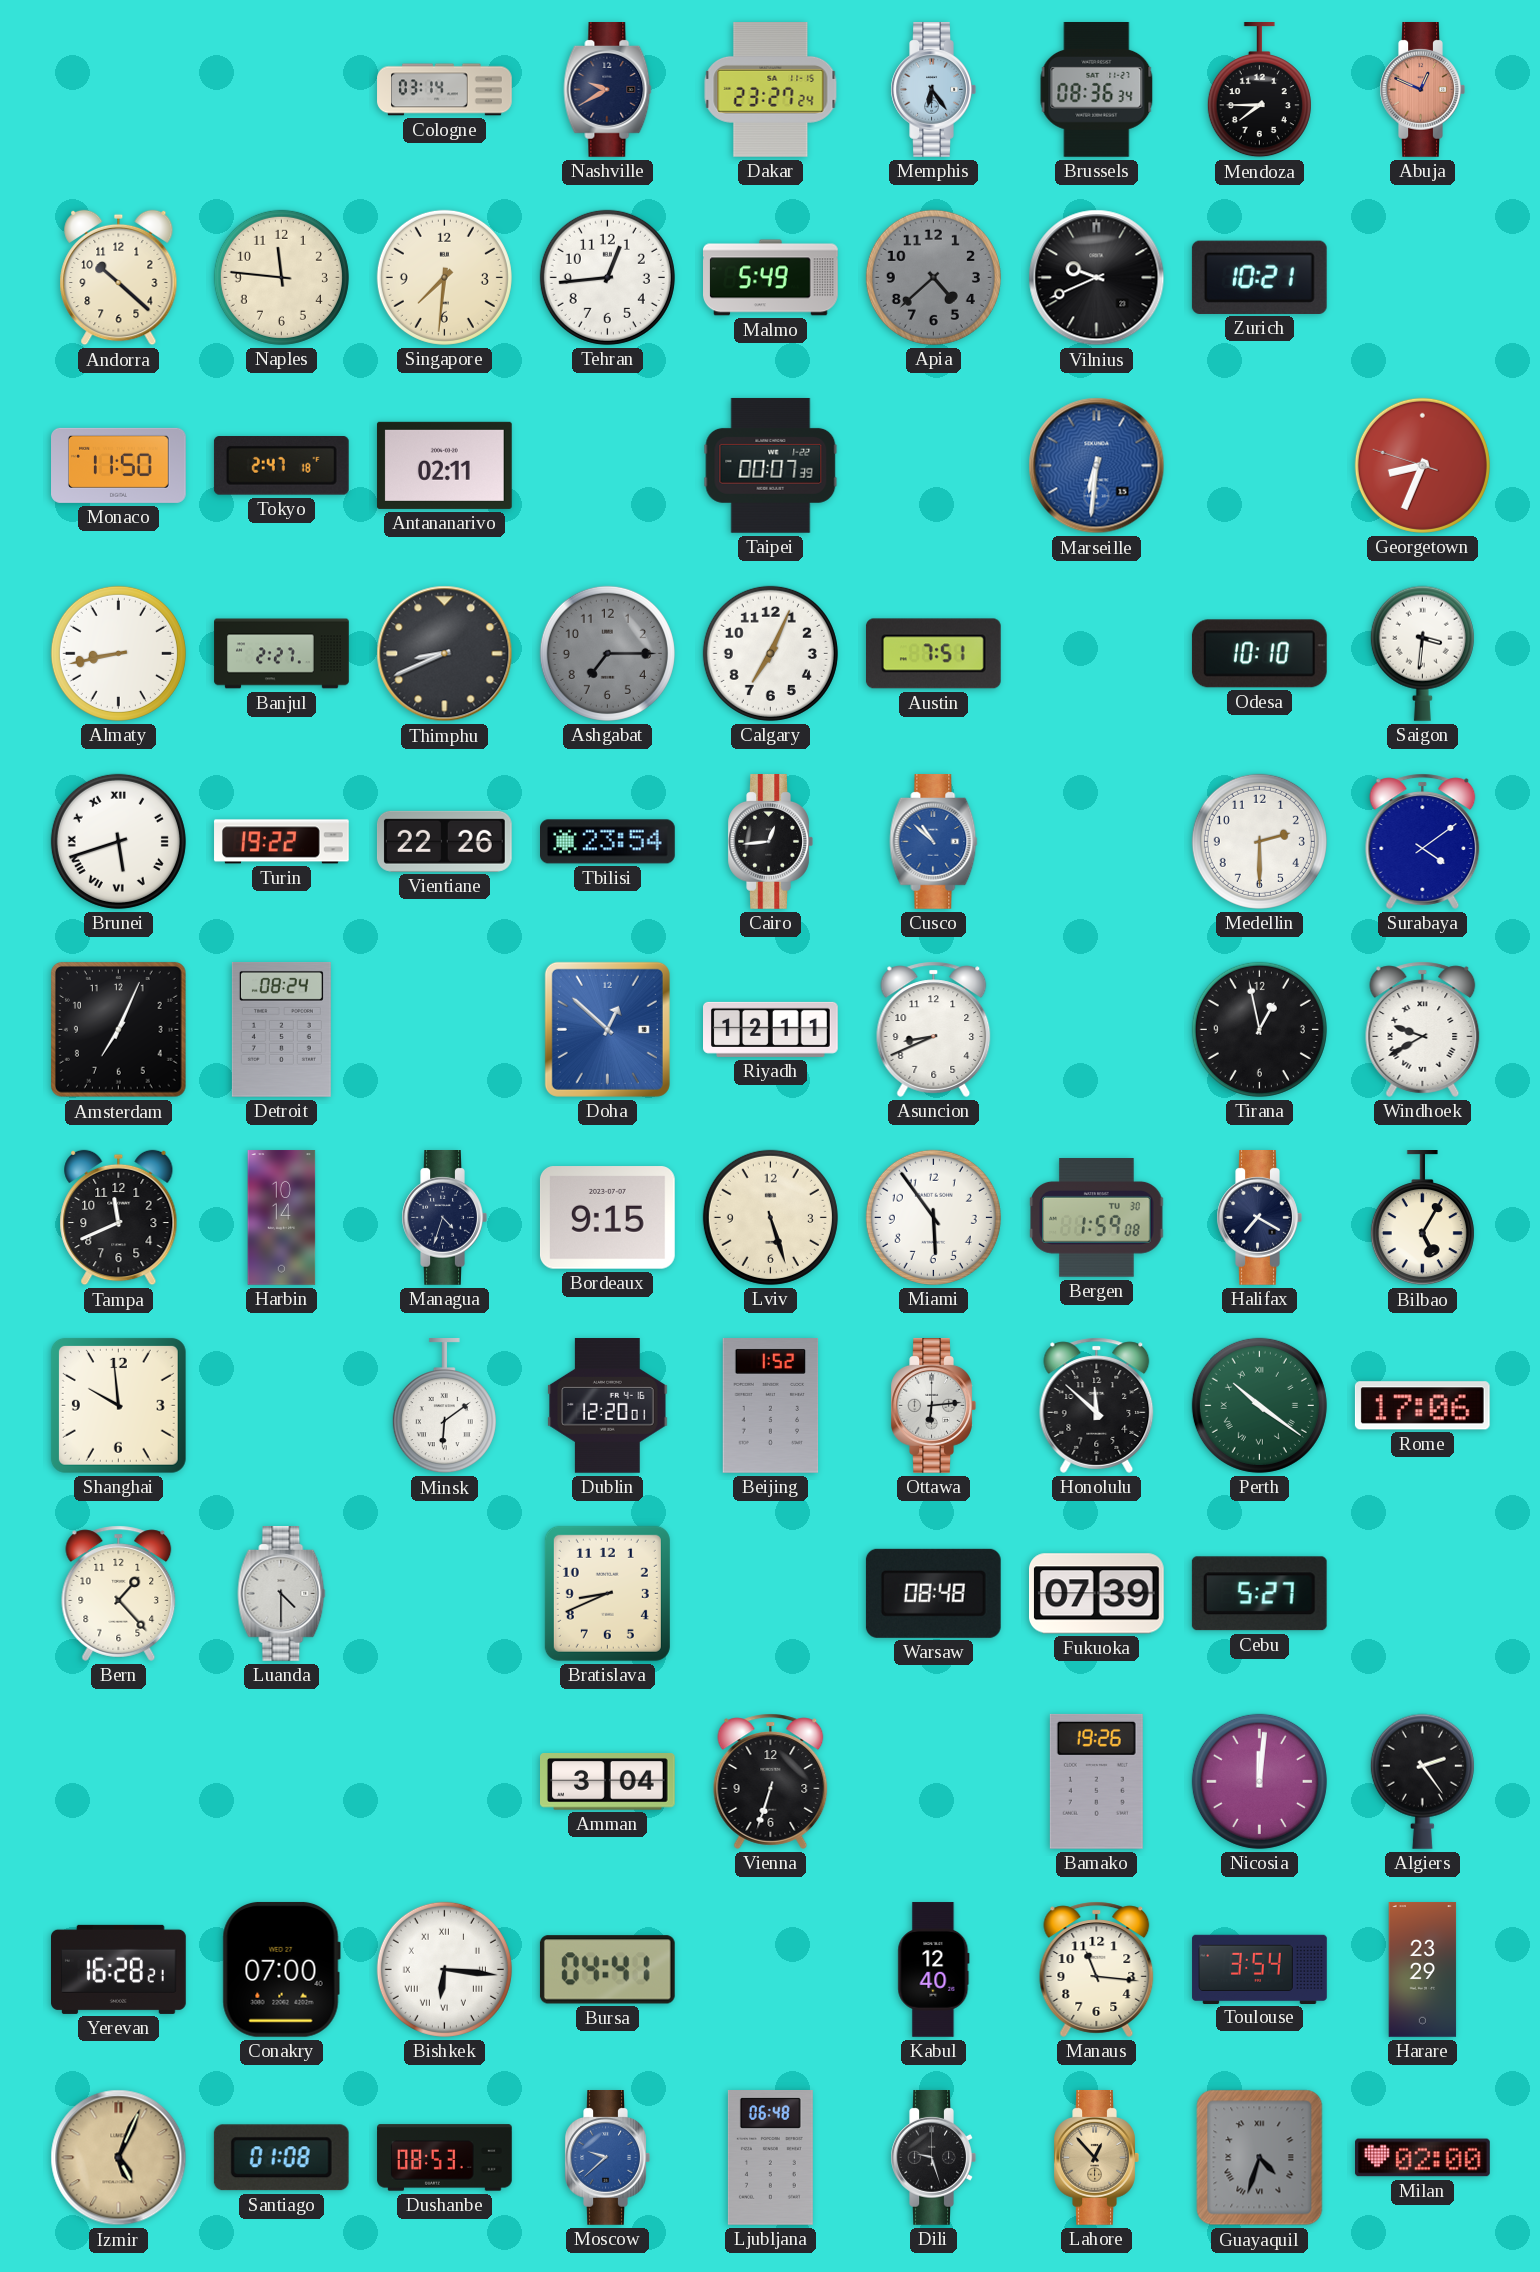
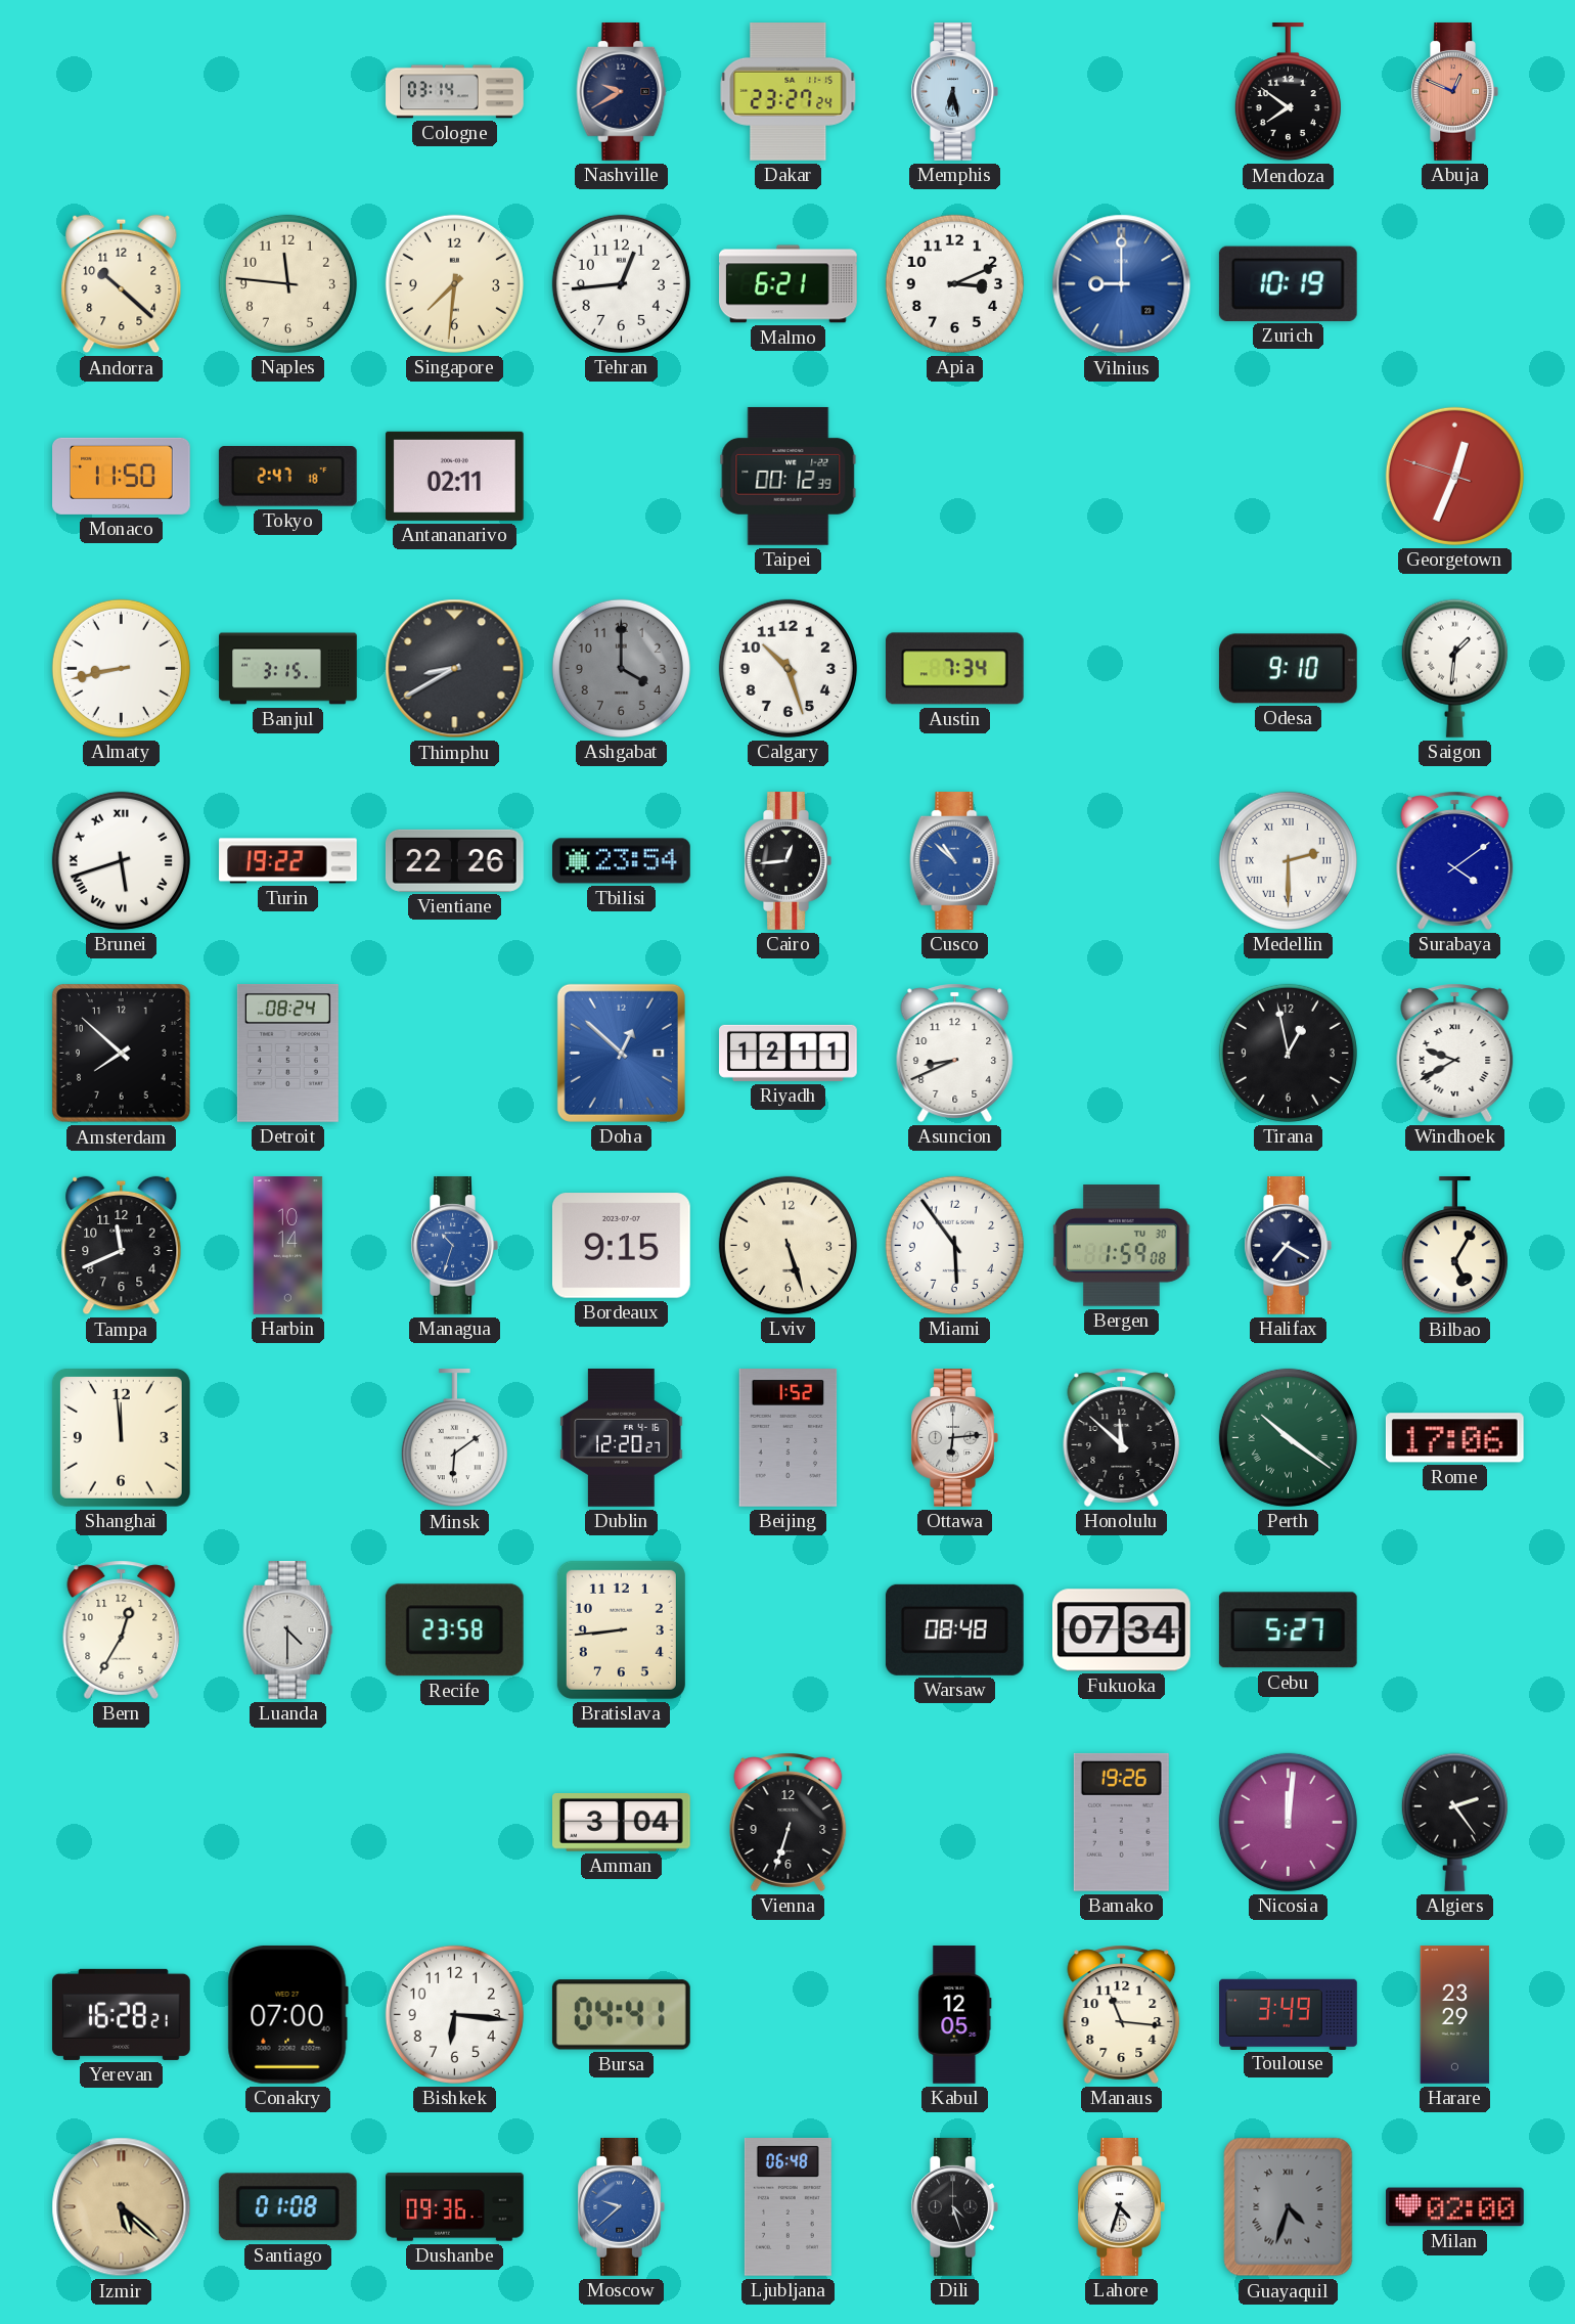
Memphis: 6:24 -> 6:28
Brussels: 08:36 -> none
Mendoza: 7:45 -> 7:51
Malmo: 5:49 -> 6:21
Apia: 4:38 -> 3:11
Apia dial: grey -> white
Vilnius: 9:41 -> 9:00
Vilnius dial: black -> blue
Zurich: 10:21 -> 10:19
Taipei: 00:07 -> 00:12
Marseille: 6:31 -> none
Georgetown: 8:33 -> 12:33
Banjul: 2:27 -> 3:15
Thimphu: 8:41 -> 8:40
Ashgabat: 7:15 -> 4:00
Calgary: 7:04 -> 10:27
Austin: 7:51 -> 7:34
Odesa: 10:10 -> 9:10
Saigon: 3:31 -> 1:31
Medellin numerals: Arabic -> Roman
Amsterdam: 7:04 -> 7:52
Managua: 4:33 -> 10:33
Managua dial: navy -> blue
Shanghai: 9:59 -> 11:59
Dublin: 12:20:01 -> 12:20:27
Bern: 1:23 -> 12:35
Recife: none -> 23:58
Bratislava: 8:41 -> 8:44
Fukuoka: 07:39 -> 07:34
Bishkek numerals: Roman -> Arabic
Kabul: 12:40 -> 12:05
Toulouse: 3:54 -> 3:49
Izmir: 5:04 -> 5:22
Dushanbe: 08:53 -> 09:36
Dili: 9:27 -> 4:27
Lahore: 12:53 -> 4:33
Lahore dial: champagne -> white
